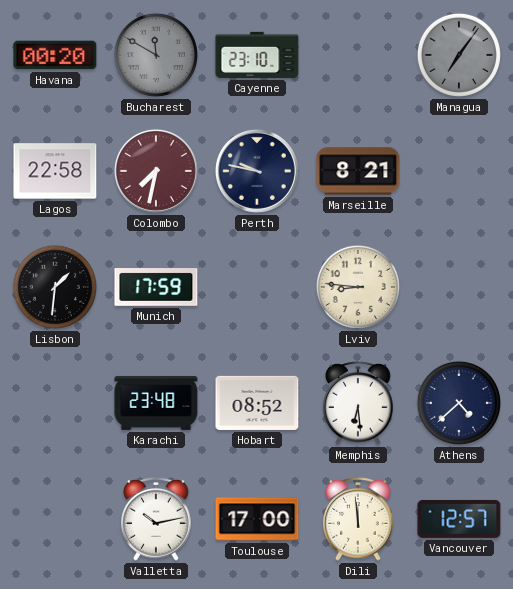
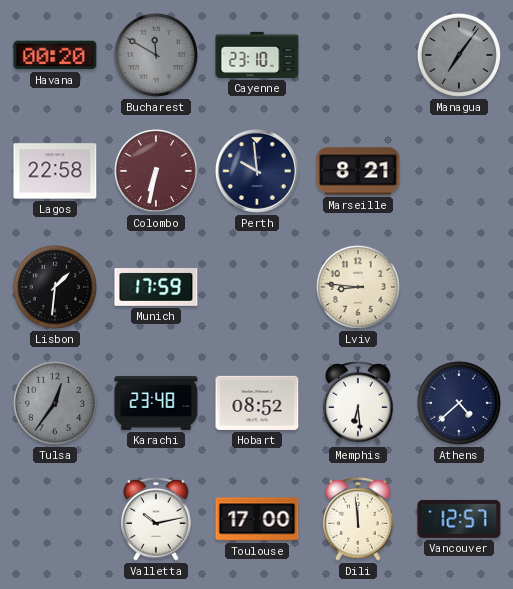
Colombo: 7:32 -> 6:32
Perth: 9:47 -> 9:59
Tulsa: none -> 12:36
